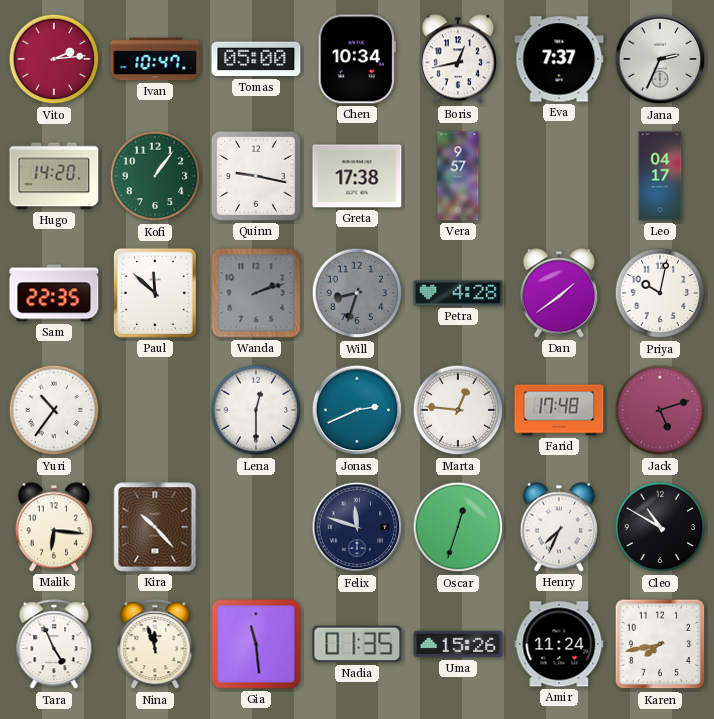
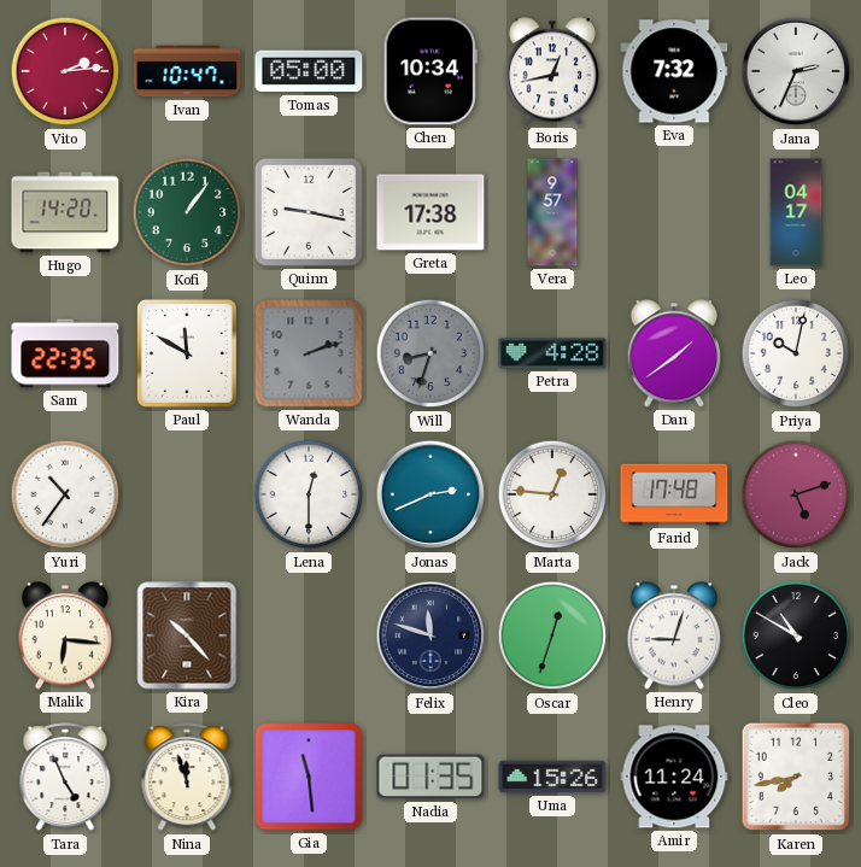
Eva: 7:37 -> 7:32
Paul: 11:52 -> 11:50
Henry: 7:34 -> 9:03
